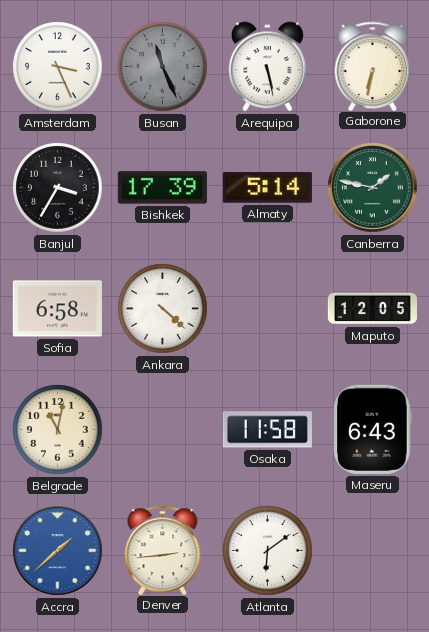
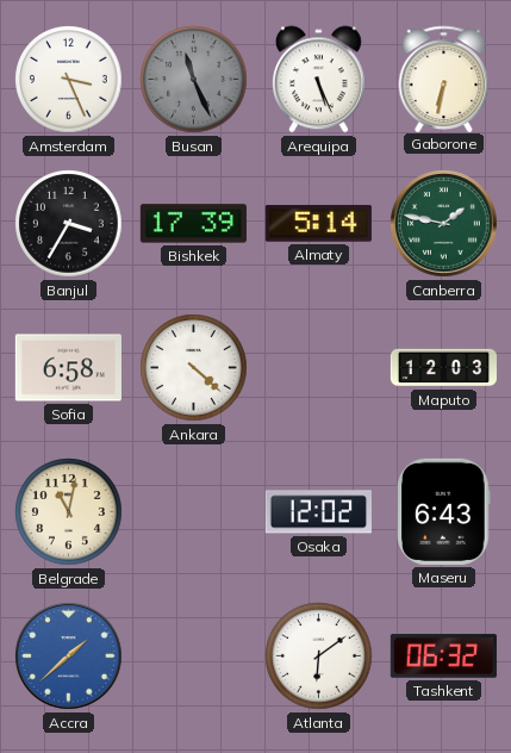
Arequipa: 5:28 -> 5:26
Maputo: 12:05 -> 12:03
Osaka: 11:58 -> 12:02
Denver: 2:44 -> none
Tashkent: none -> 06:32
